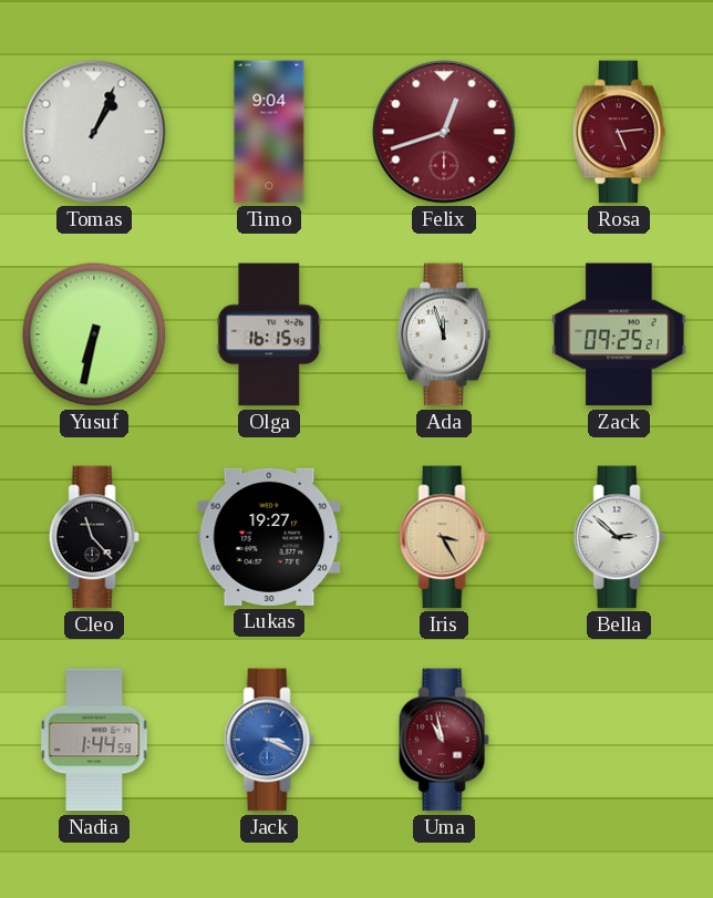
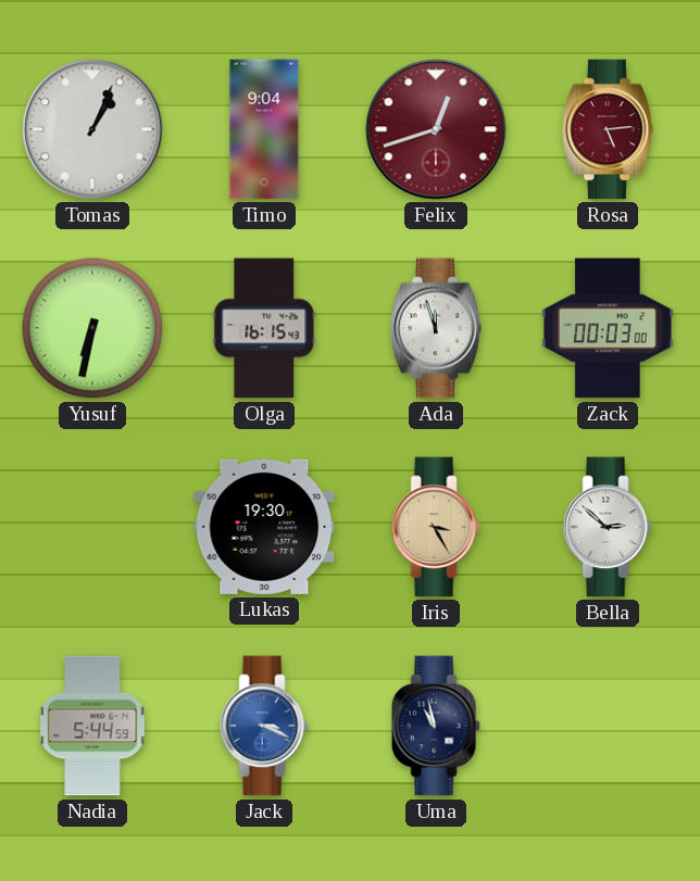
Zack: 09:25 -> 00:03
Cleo: 11:23 -> none
Lukas: 19:27 -> 19:30
Nadia: 1:44 -> 5:44
Uma dial: burgundy -> navy
